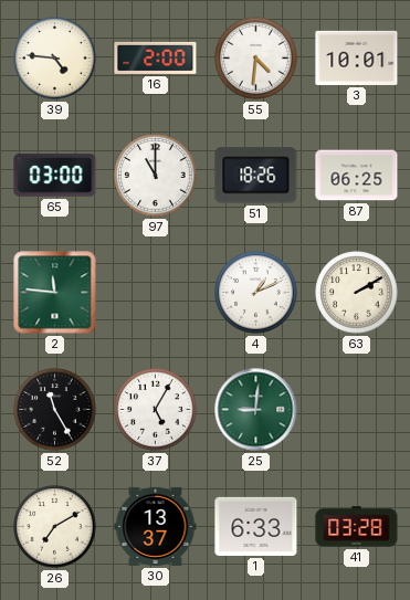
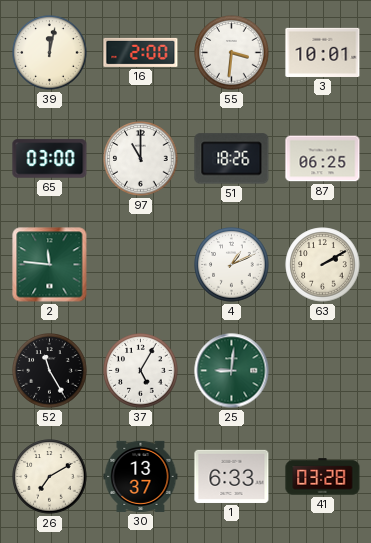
39: 4:46 -> 12:02
55: 4:31 -> 3:31
